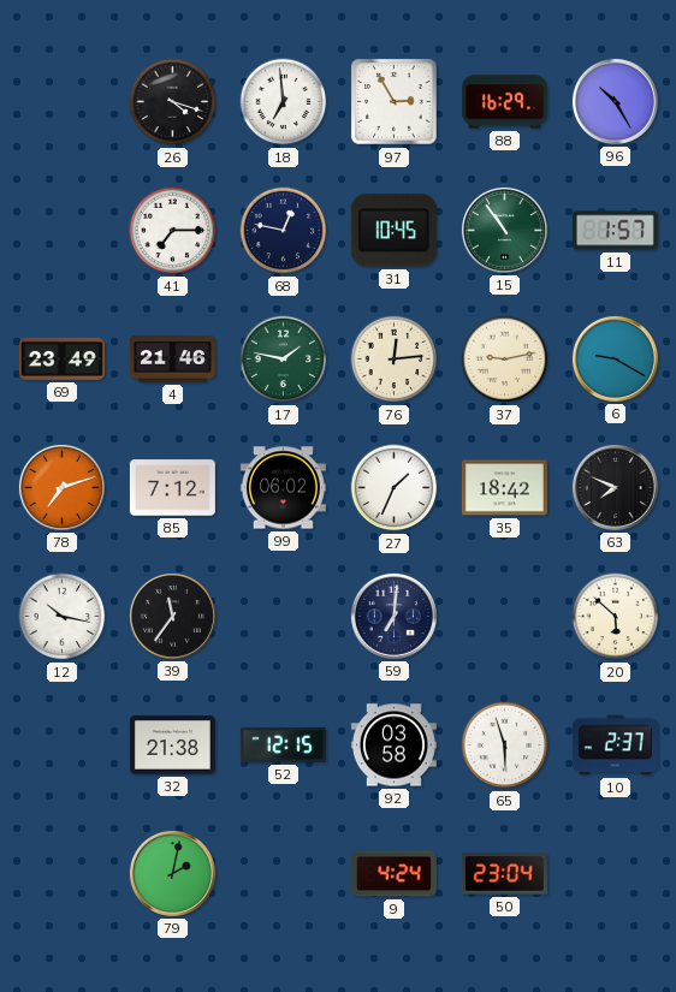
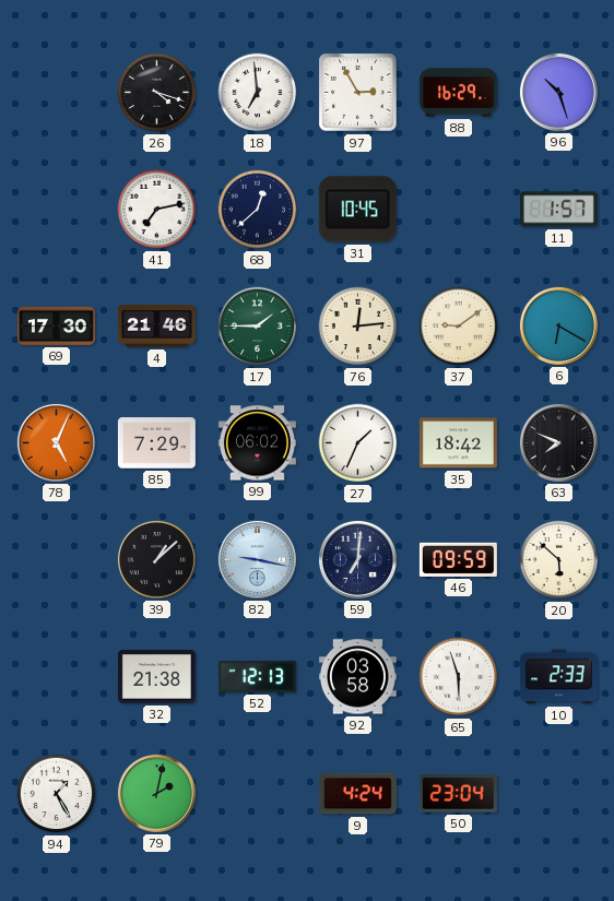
96: 10:25 -> 10:27
41: 7:15 -> 7:13
68: 12:47 -> 12:38
15: 10:54 -> none
69: 23:49 -> 17:30
17: 1:47 -> 1:45
37: 9:13 -> 9:09
6: 9:20 -> 6:20
78: 7:12 -> 5:04
85: 7:12 -> 7:29
12: 10:17 -> none
39: 11:36 -> 1:08
82: none -> 9:17
46: none -> 09:59
52: 12:15 -> 12:13
10: 2:37 -> 2:33
94: none -> 1:25
